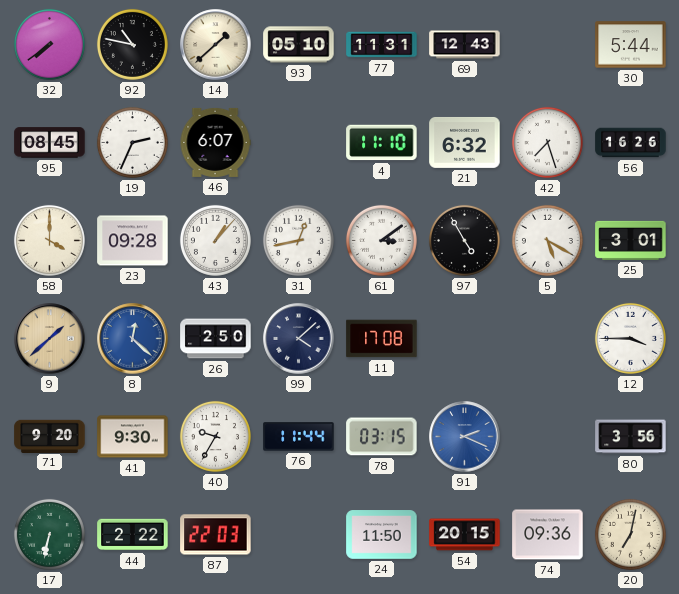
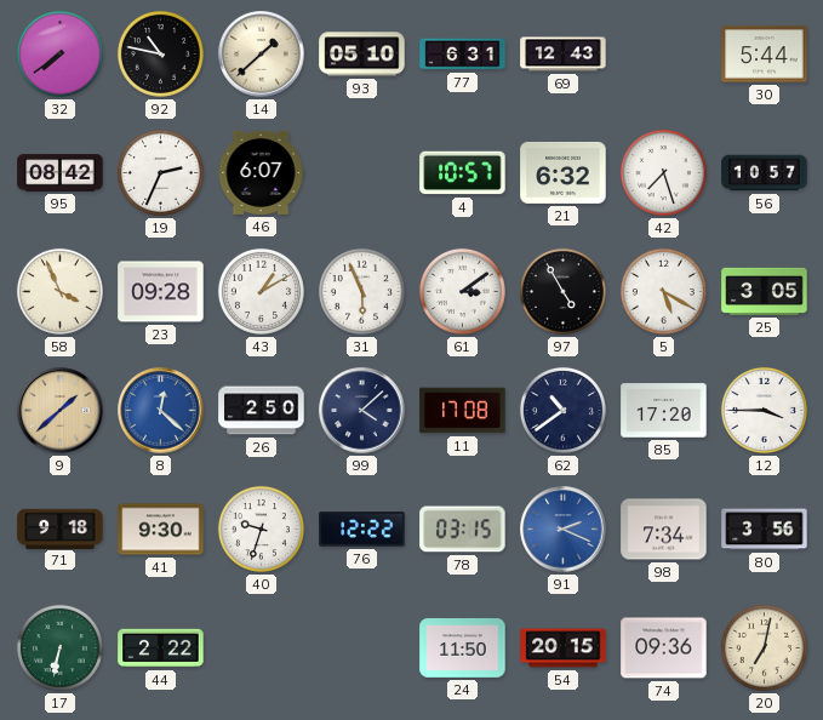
77: 11:31 -> 6:31
95: 08:45 -> 08:42
4: 11:10 -> 10:57
56: 16:26 -> 10:57
58: 4:00 -> 3:56
43: 1:07 -> 1:10
31: 12:43 -> 5:56
25: 3:01 -> 3:05
62: none -> 10:39
85: none -> 17:20
71: 9:20 -> 9:18
40: 9:35 -> 9:33
76: 11:44 -> 12:22
98: none -> 7:34
87: 22:03 -> none
